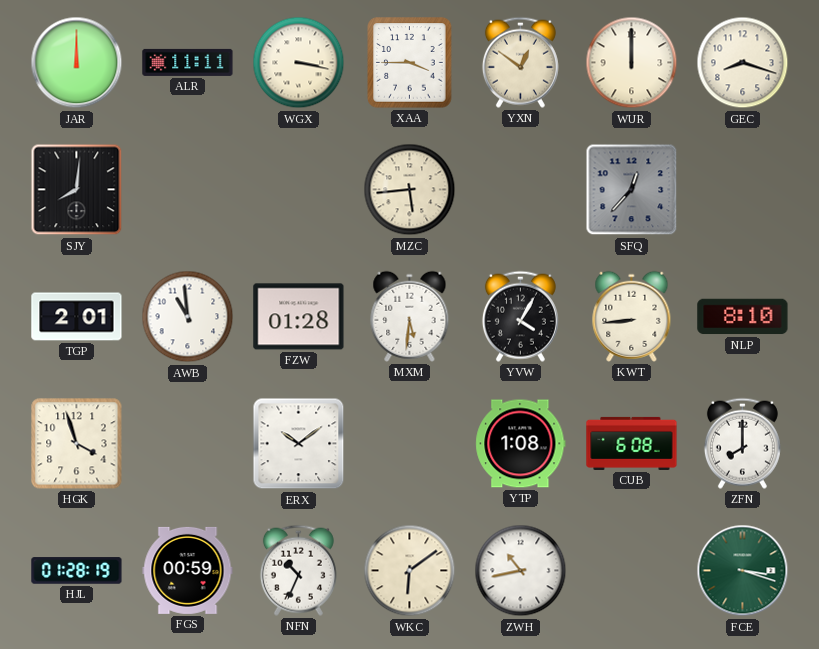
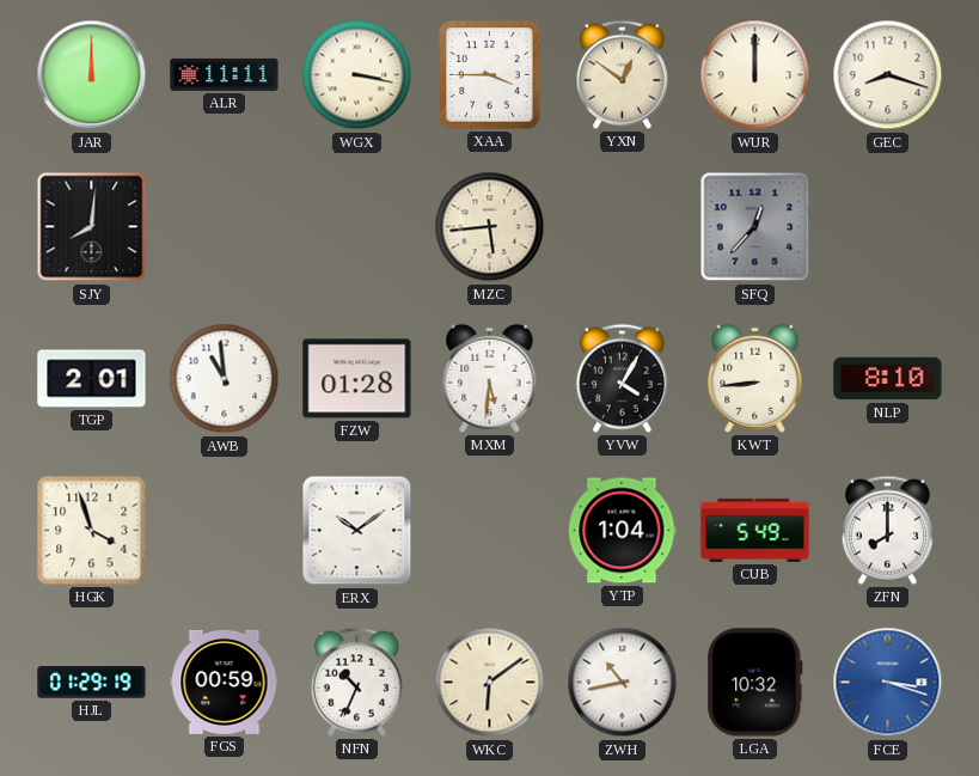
YTP: 1:08 -> 1:04
CUB: 6:08 -> 5:49
HJL: 01:28 -> 01:29
LGA: none -> 10:32
FCE dial: green -> blue
